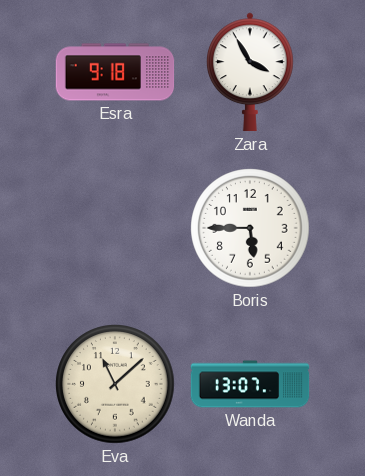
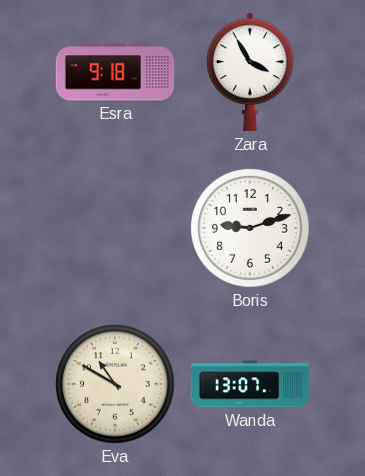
Boris: 5:45 -> 9:12
Eva: 11:08 -> 10:50
